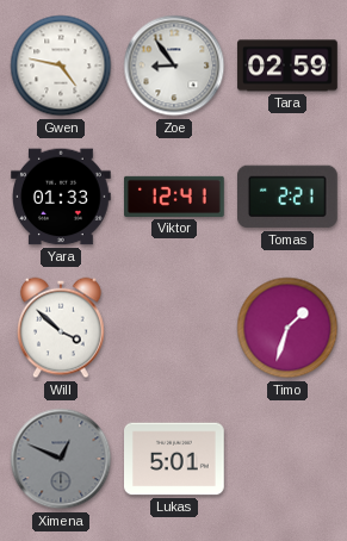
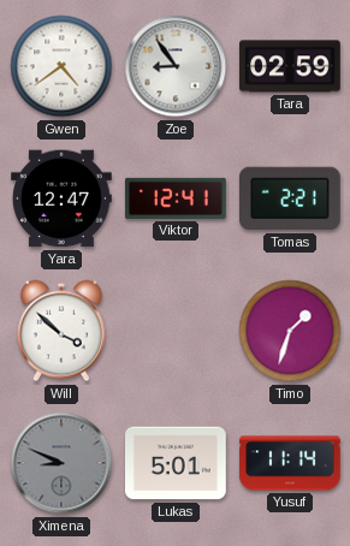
Gwen: 4:47 -> 4:39
Yara: 01:33 -> 12:47
Ximena: 12:49 -> 8:49
Yusuf: none -> 11:14
